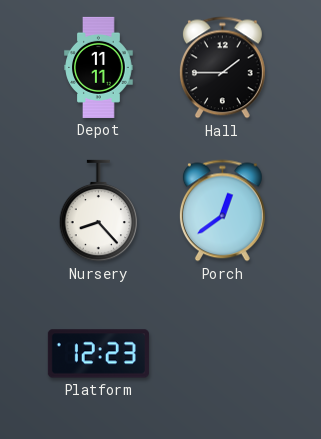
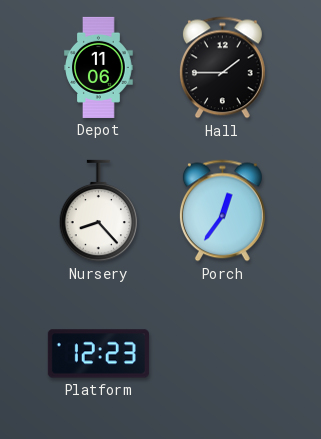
Depot: 11:11 -> 11:06
Porch: 12:39 -> 12:36
